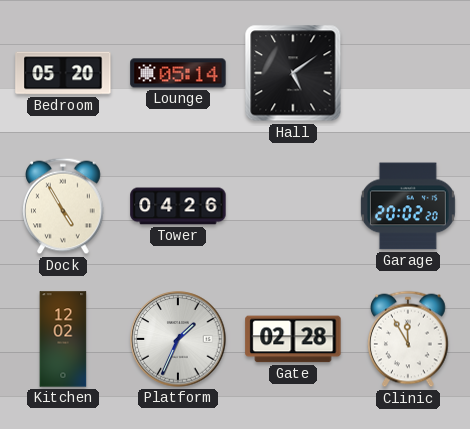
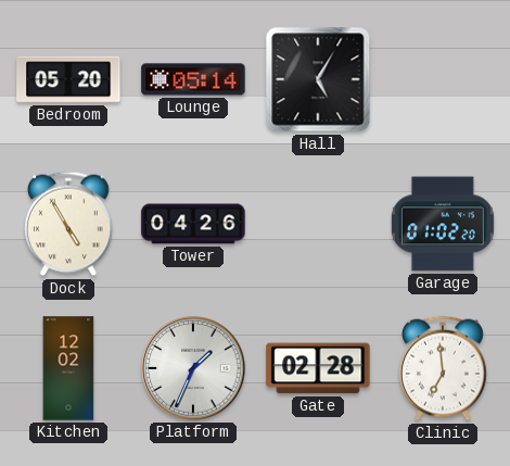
Hall: 5:09 -> 5:05
Garage: 20:02 -> 01:02
Clinic: 11:55 -> 6:59
